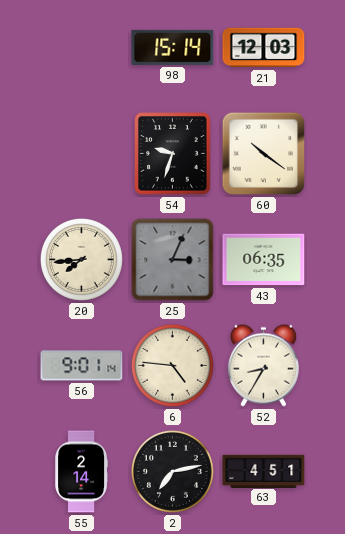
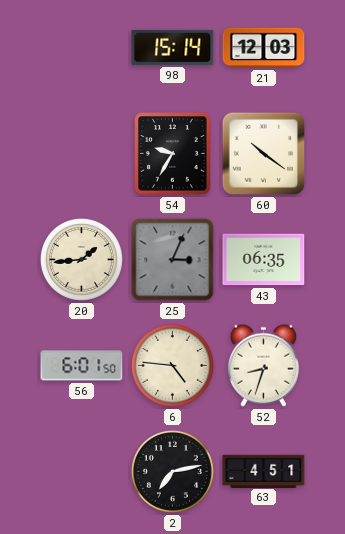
54: 9:33 -> 9:35
20: 7:44 -> 1:44
56: 9:01 -> 6:01
52: 8:35 -> 8:33
55: 2:14 -> none
